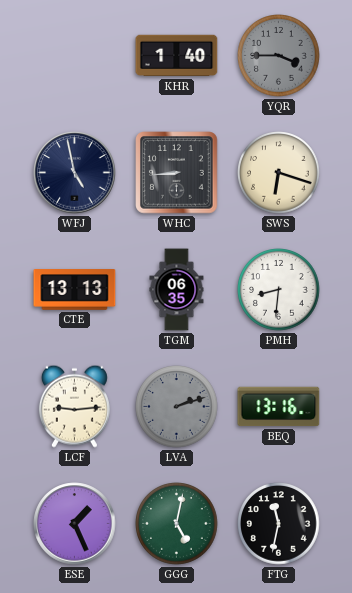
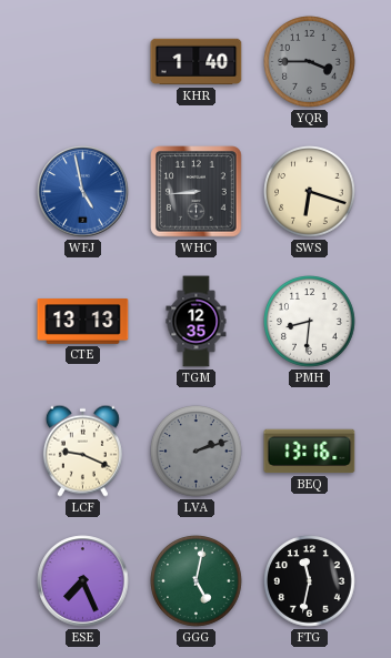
WFJ dial: navy -> blue
TGM: 06:35 -> 12:35
LCF: 9:14 -> 9:19
ESE: 1:26 -> 7:26
